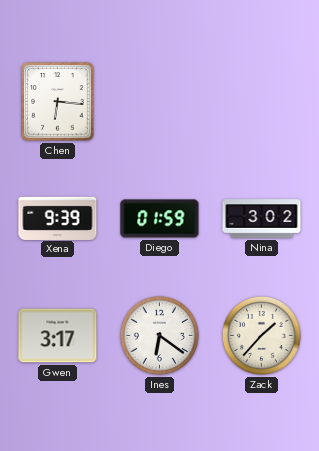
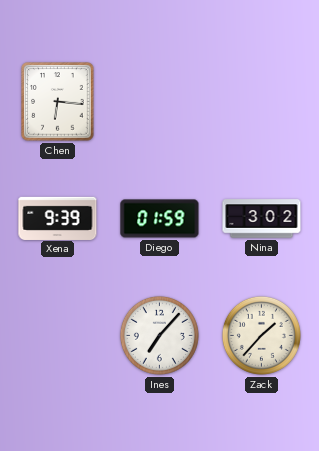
Gwen: 3:17 -> none
Ines: 6:21 -> 7:07
